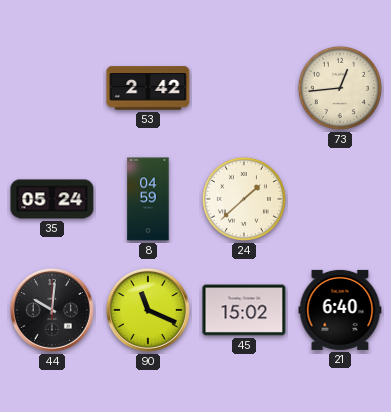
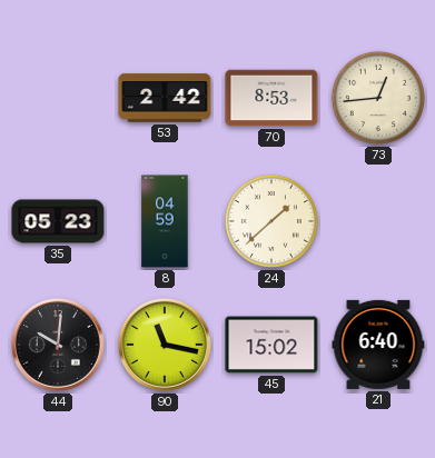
70: none -> 8:53
35: 05:24 -> 05:23
90: 11:19 -> 11:17
